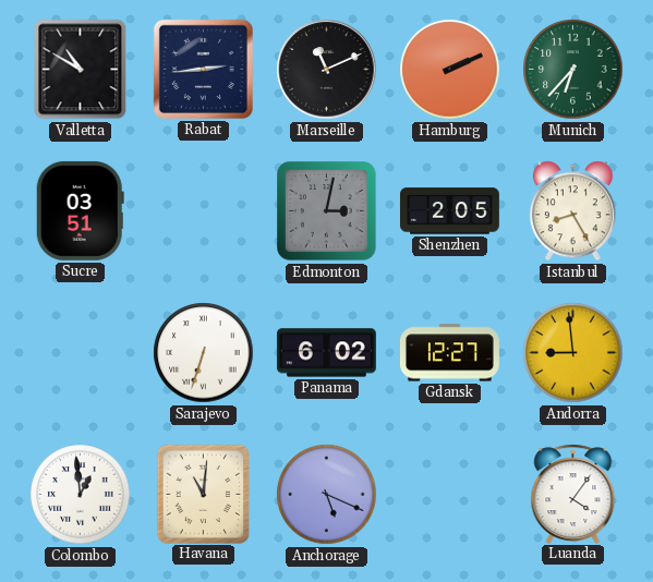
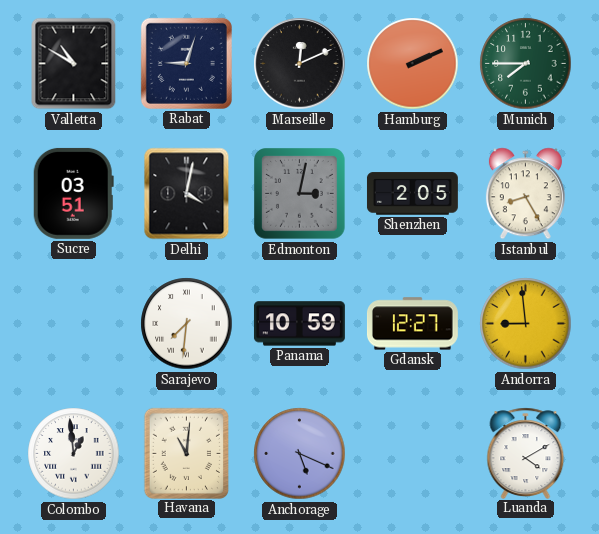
Rabat: 2:44 -> 9:03
Marseille: 11:11 -> 12:11
Munich: 6:37 -> 7:45
Delhi: none -> 4:02
Sarajevo: 6:33 -> 7:31
Panama: 6:02 -> 10:59
Luanda: 4:06 -> 4:10
